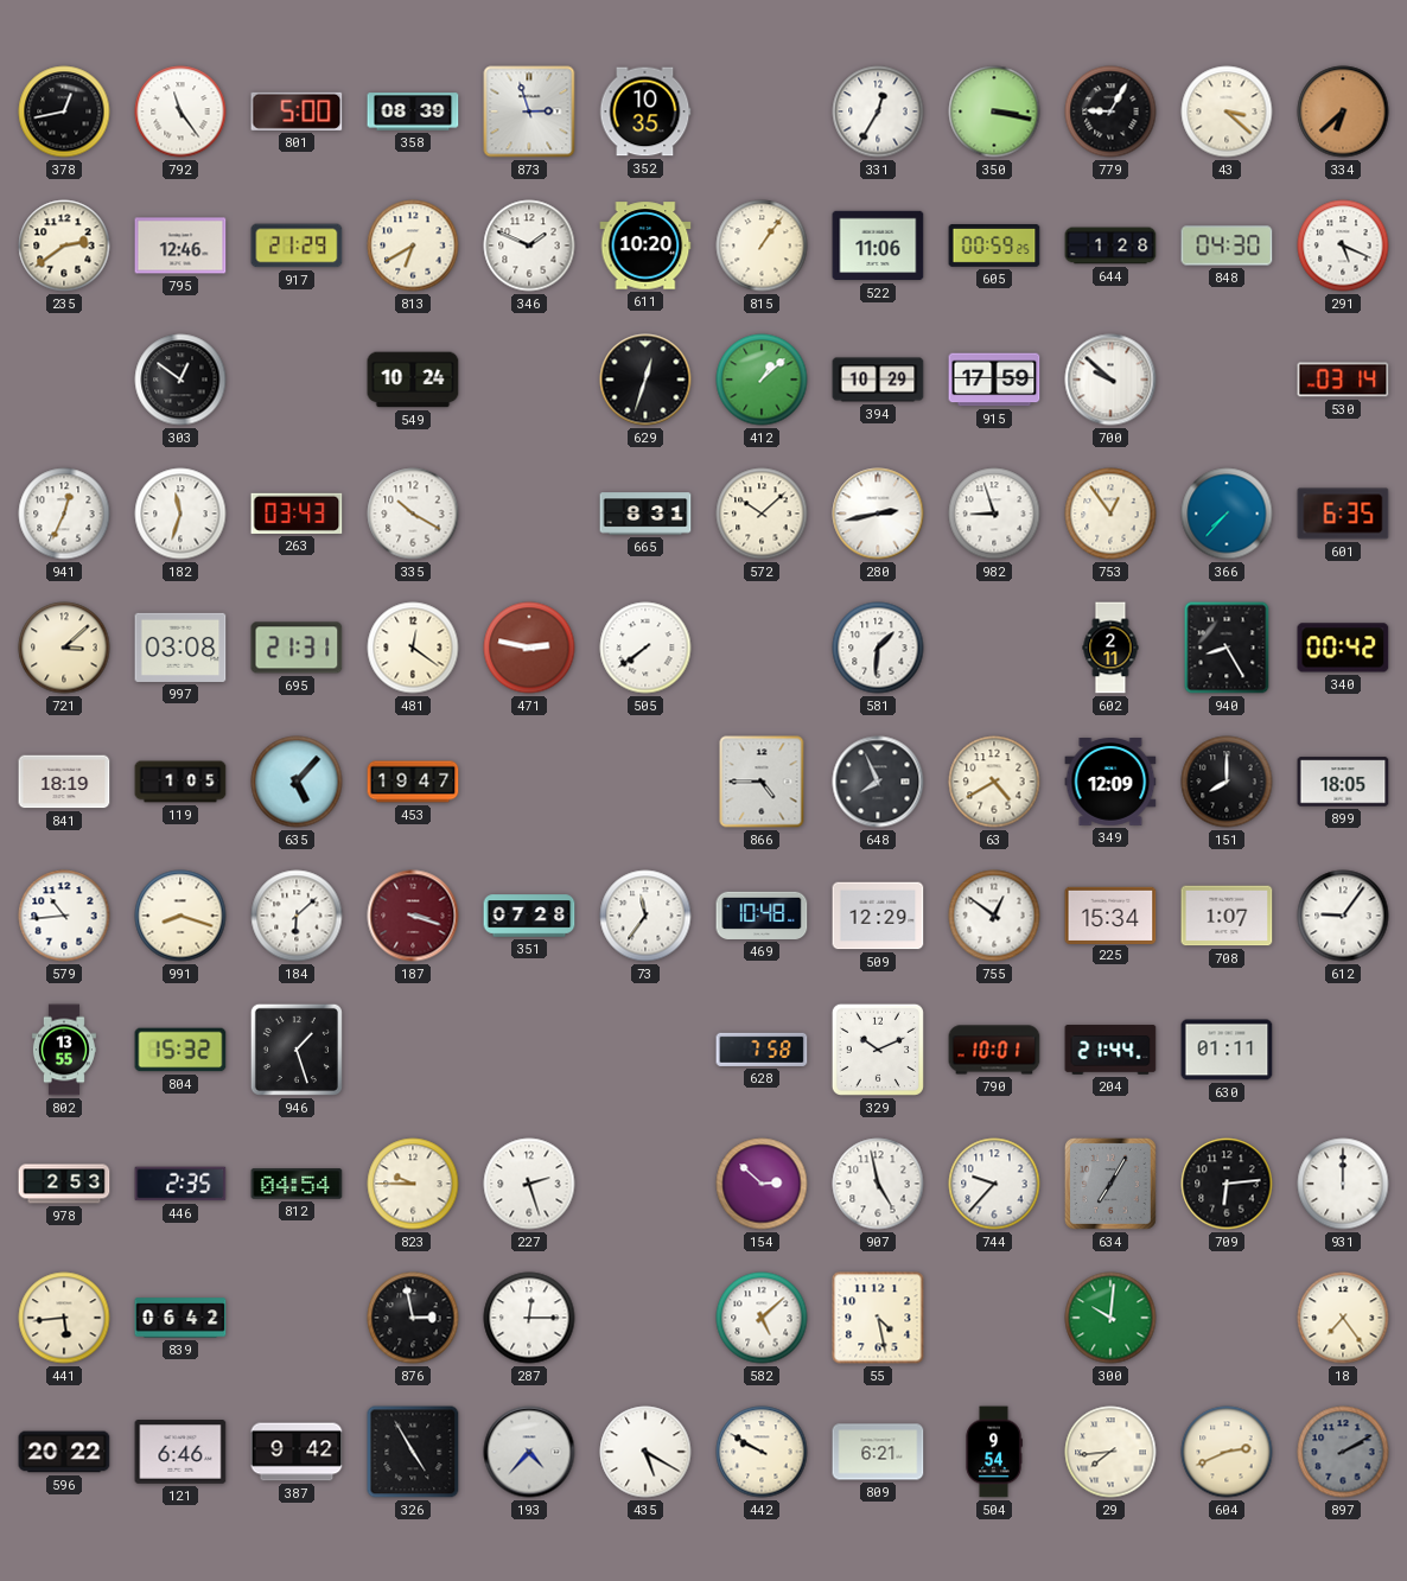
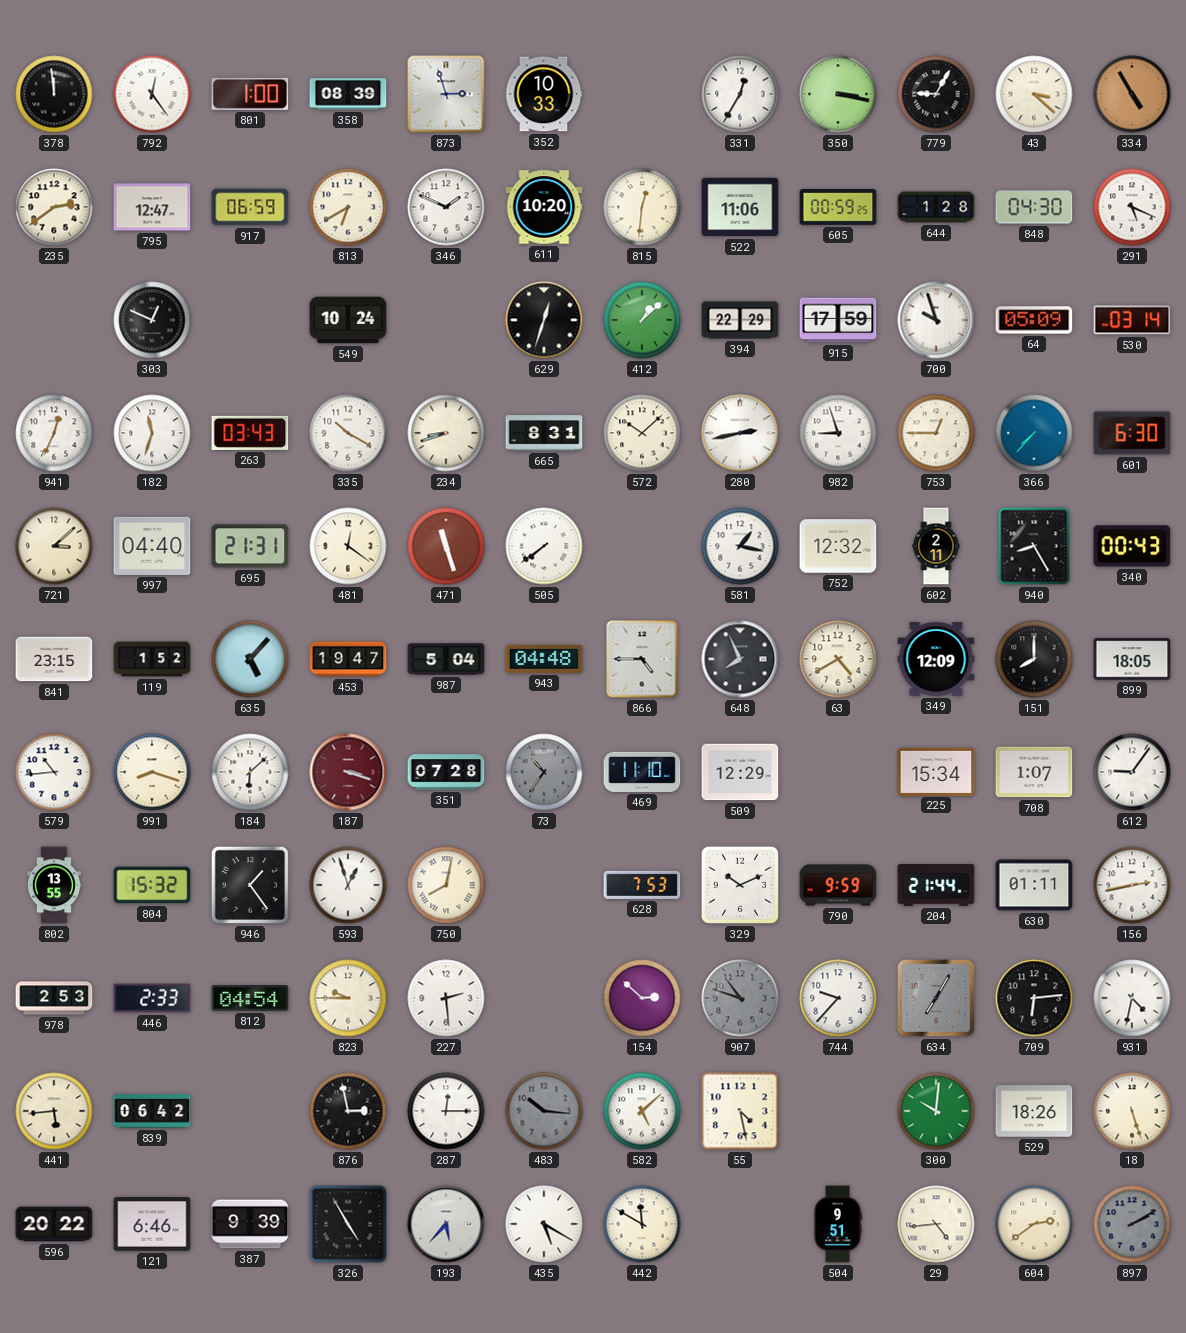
378: 12:43 -> 11:59
792: 11:24 -> 12:24
801: 5:00 -> 1:00
352: 10:35 -> 10:33
334: 6:38 -> 4:55
795: 12:46 -> 12:47
917: 21:29 -> 06:59
815: 1:06 -> 12:31
303: 12:51 -> 12:49
394: 10:29 -> 22:29
700: 9:52 -> 9:57
64: none -> 05:09
234: none -> 8:42
753: 12:54 -> 12:45
601: 6:35 -> 6:30
997: 03:08 -> 04:40
471: 2:47 -> 11:27
581: 1:31 -> 1:17
752: none -> 12:32
340: 00:42 -> 00:43
841: 18:19 -> 23:15
119: 1:05 -> 1:52
987: none -> 5:04
943: none -> 04:48
73: 11:36 -> 10:36
73 dial: white -> grey
469: 10:48 -> 11:10
755: 12:51 -> none
946: 1:27 -> 1:24
593: none -> 12:57
750: none -> 8:02
628: 7:58 -> 7:53
790: 10:01 -> 9:59
156: none -> 2:43
446: 2:35 -> 2:33
227: 2:27 -> 2:29
907: 4:58 -> 10:48
907 dial: white -> grey
931: 12:00 -> 4:32
483: none -> 10:16
529: none -> 18:26
18: 7:24 -> 5:27
387: 9:42 -> 9:39
193: 4:37 -> 5:37
442: 9:50 -> 11:50
809: 6:21 -> none
504: 9:54 -> 9:51
29: 7:44 -> 4:44
604: 2:41 -> 2:39
